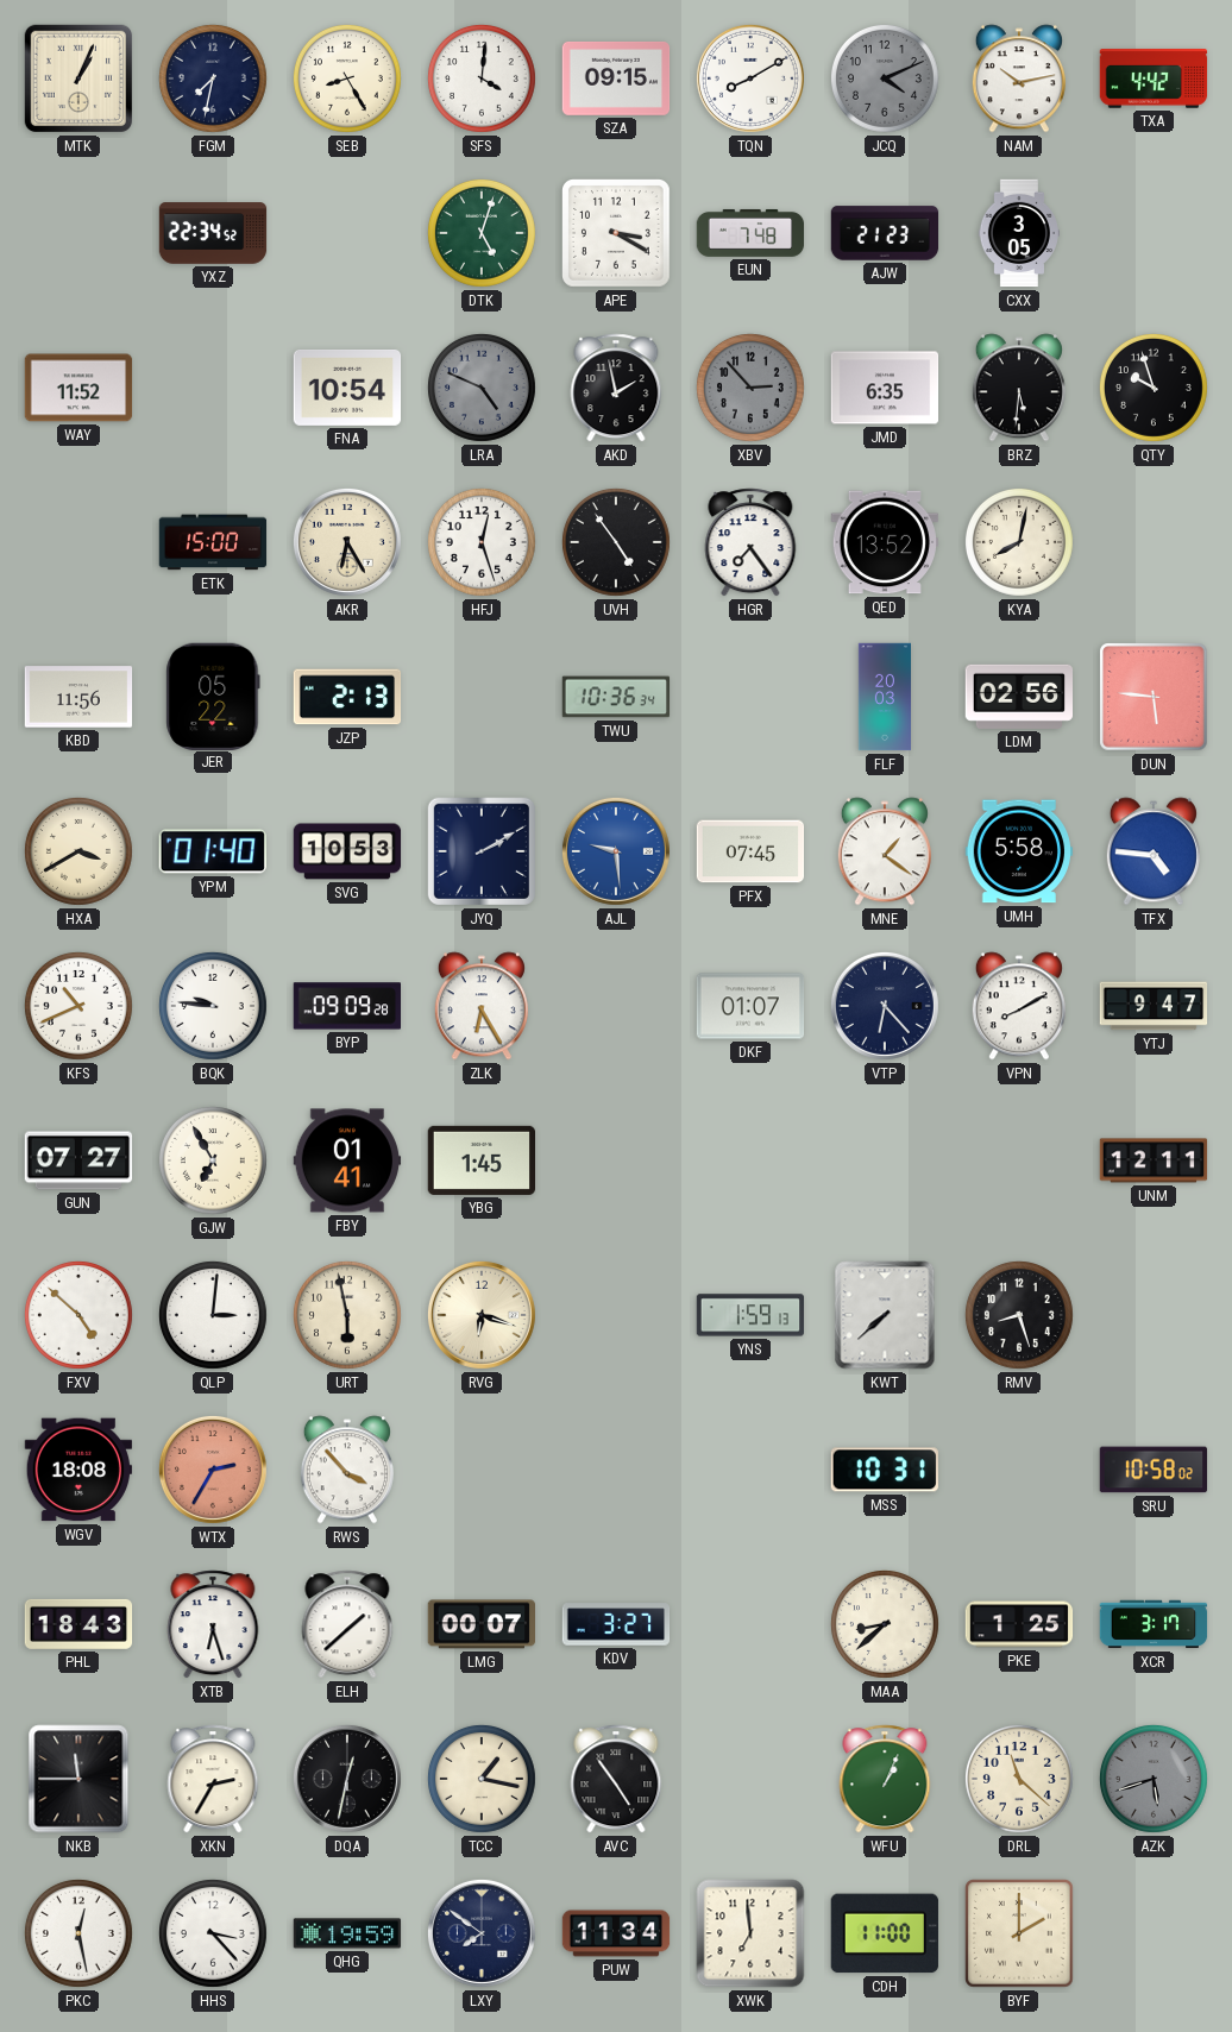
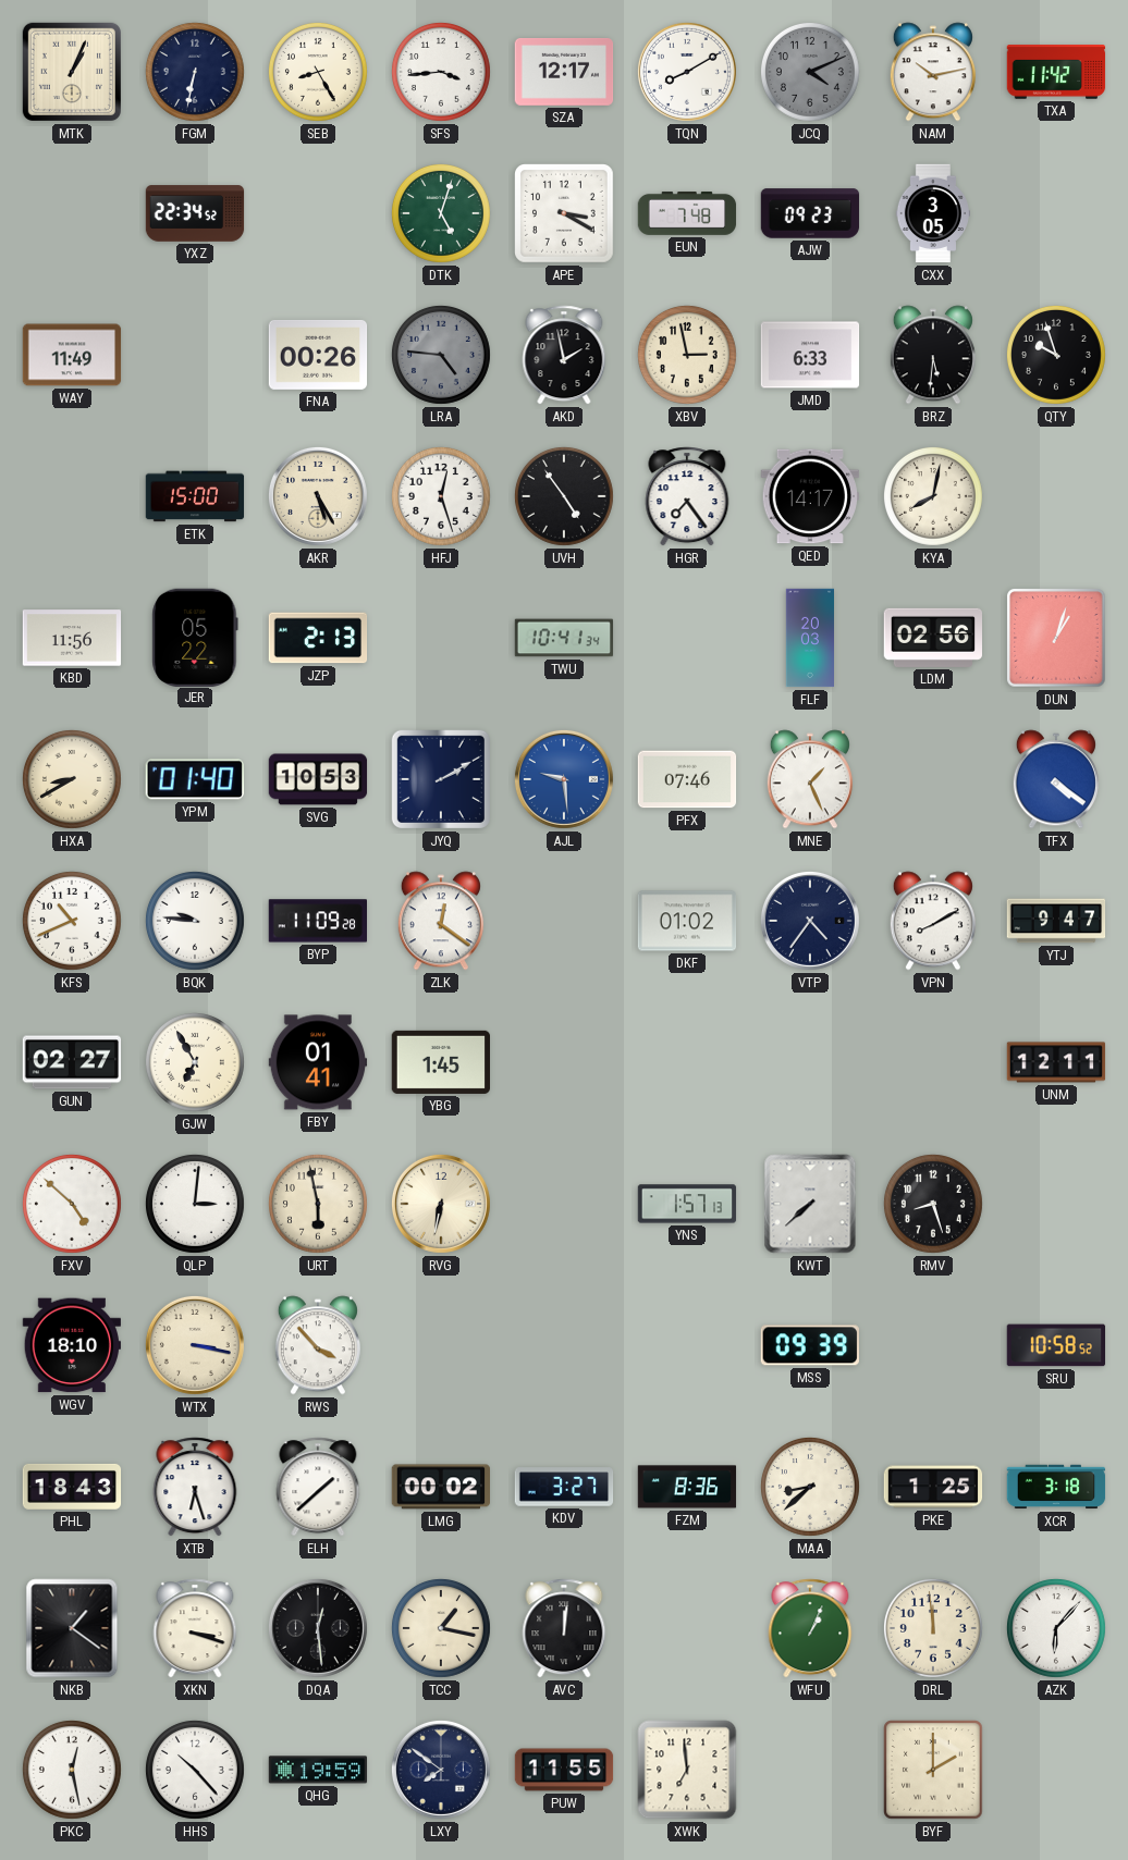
FGM: 7:32 -> 6:32
SFS: 4:01 -> 3:44
SZA: 09:15 -> 12:17
TXA: 4:42 -> 11:42
AJW: 21:23 -> 09:23
WAY: 11:52 -> 11:49
FNA: 10:54 -> 00:26
LRA: 4:49 -> 4:46
XBV: 2:53 -> 2:58
XBV dial: grey -> cream
JMD: 6:35 -> 6:33
AKR: 6:25 -> 5:25
QED: 13:52 -> 14:17
TWU: 10:36 -> 10:41
DUN: 5:46 -> 1:03
HXA: 3:40 -> 8:40
PFX: 07:45 -> 07:46
MNE: 1:21 -> 1:26
UMH: 5:58 -> none
TFX: 4:46 -> 4:21
BYP: 09:09 -> 11:09
ZLK: 6:25 -> 12:21
DKF: 01:07 -> 01:02
VTP: 6:23 -> 4:36
GUN: 07:27 -> 02:27
RVG: 6:18 -> 6:32
YNS: 1:59 -> 1:57
WGV: 18:08 -> 18:10
WTX: 2:35 -> 3:17
WTX dial: salmon -> cream
MSS: 10:31 -> 09:39
SRU: 10:58:02 -> 10:58:52
LMG: 00:07 -> 00:02
FZM: none -> 8:36
XCR: 3:17 -> 3:18
NKB: 11:45 -> 1:21
XKN: 2:35 -> 3:18
DQA: 12:32 -> 12:29
AVC: 4:54 -> 12:01
DRL: 11:22 -> 11:59
AZK: 5:42 -> 6:07
AZK dial: grey -> white
HHS: 3:23 -> 10:23
PUW: 11:34 -> 11:55
CDH: 11:00 -> none
